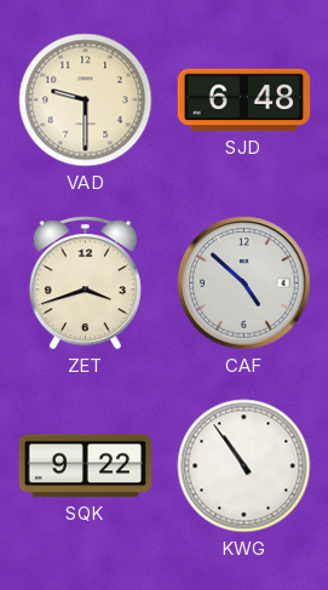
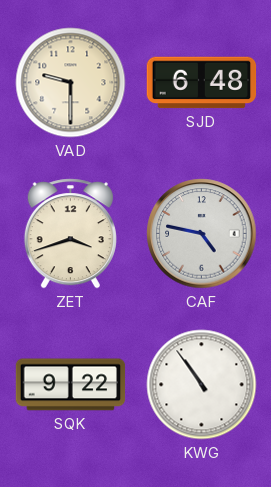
CAF: 4:52 -> 4:47
